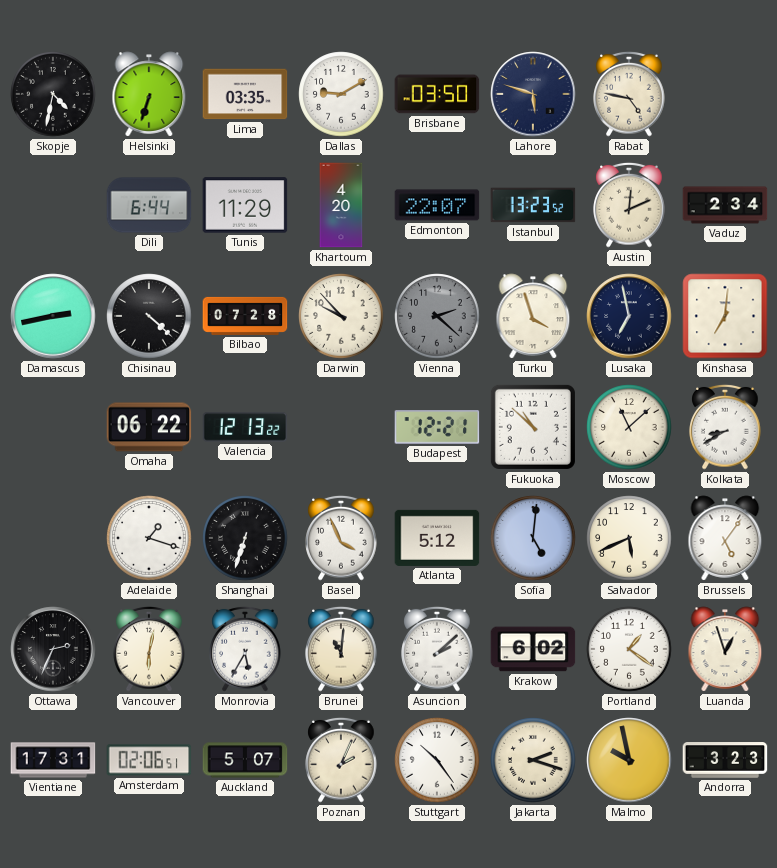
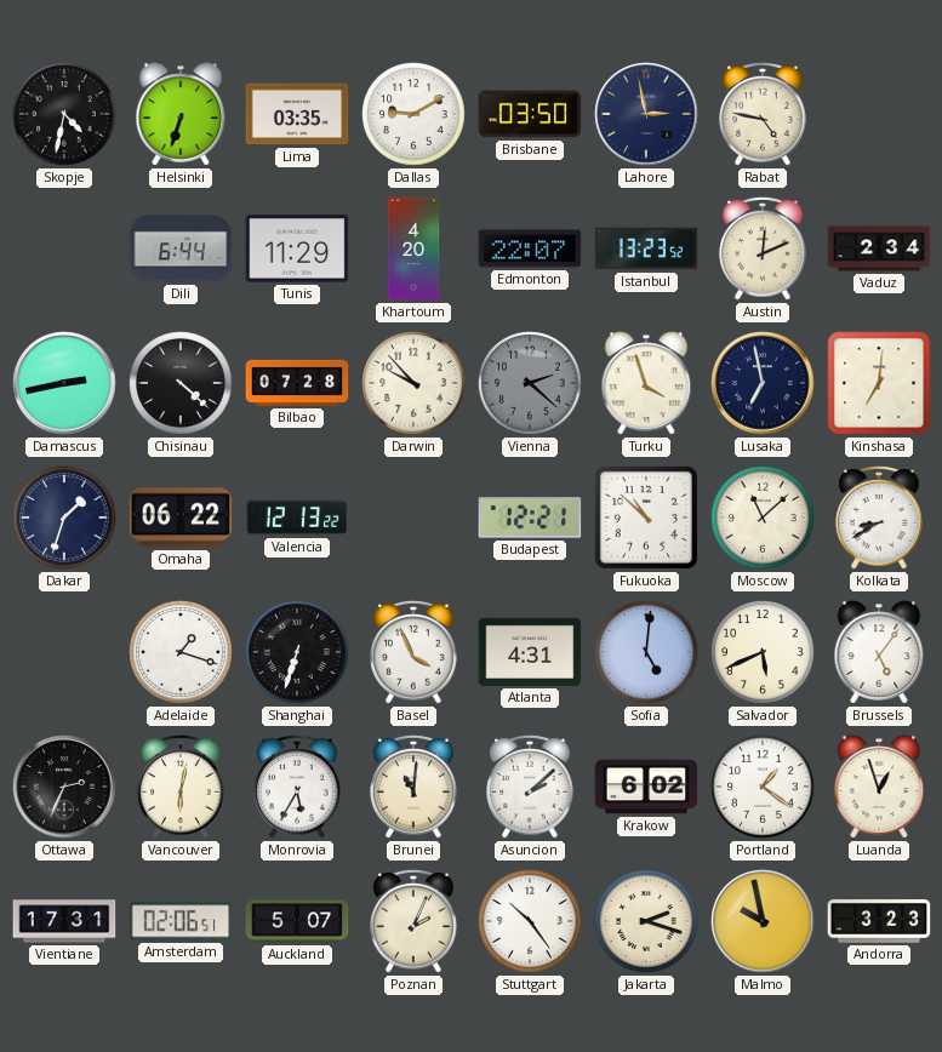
Lahore: 5:48 -> 2:58
Dakar: none -> 1:33
Atlanta: 5:12 -> 4:31
